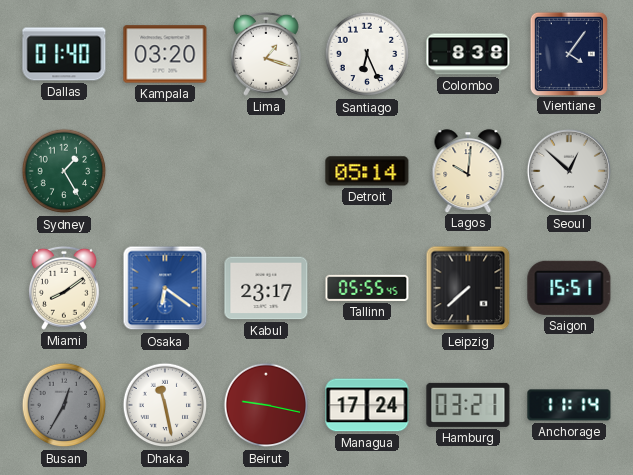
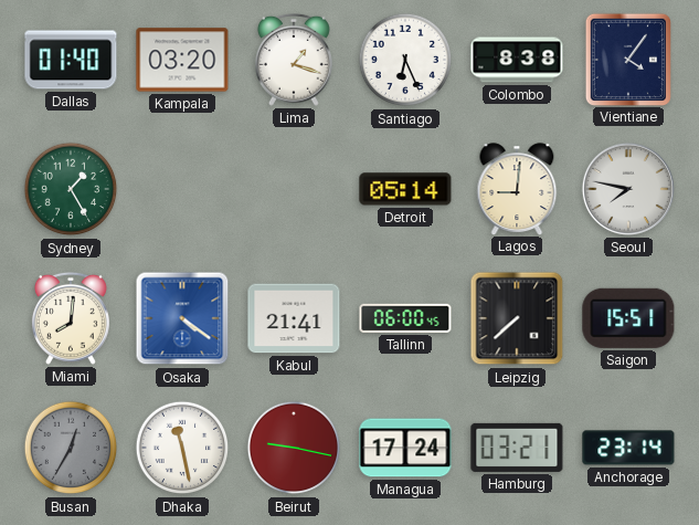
Lagos: 10:01 -> 9:01
Seoul: 12:52 -> 7:47
Miami: 8:09 -> 8:01
Osaka: 6:21 -> 4:21
Kabul: 23:17 -> 21:41
Tallinn: 05:55 -> 06:00
Anchorage: 11:14 -> 23:14
